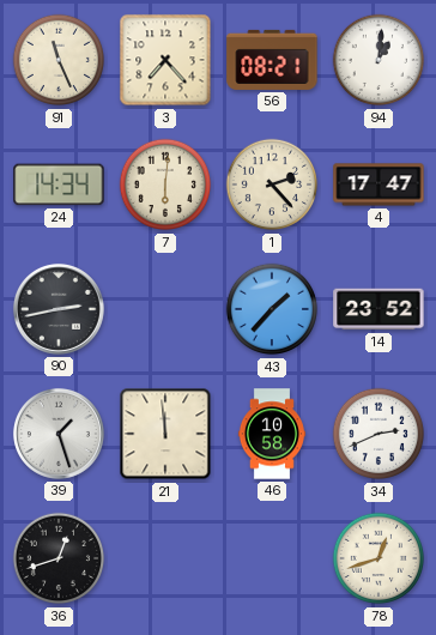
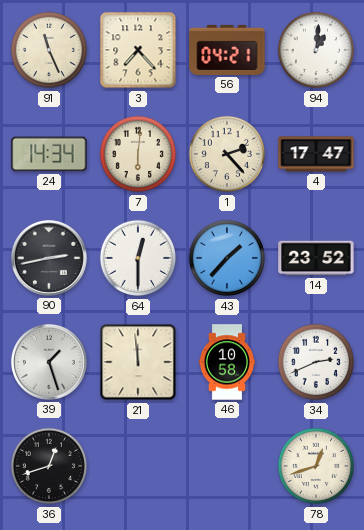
56: 08:21 -> 04:21
64: none -> 12:30
